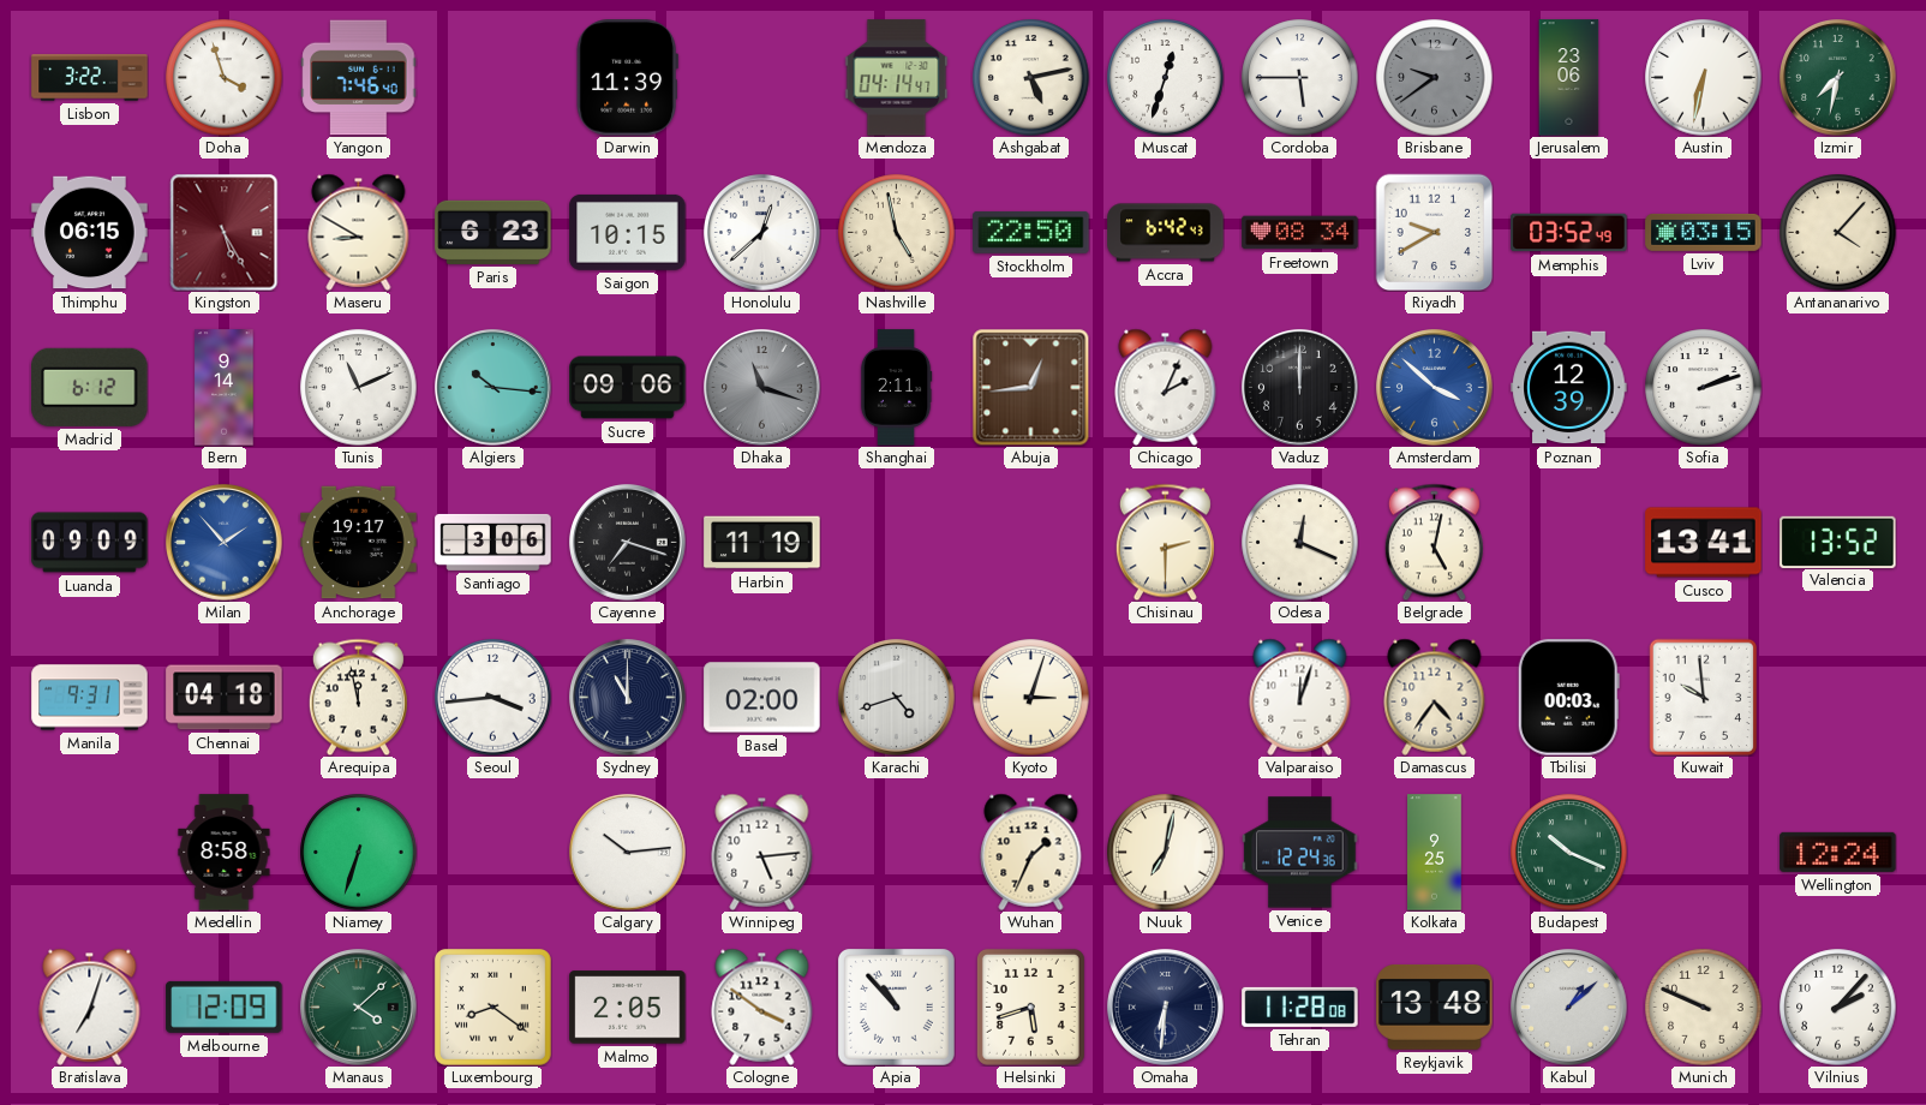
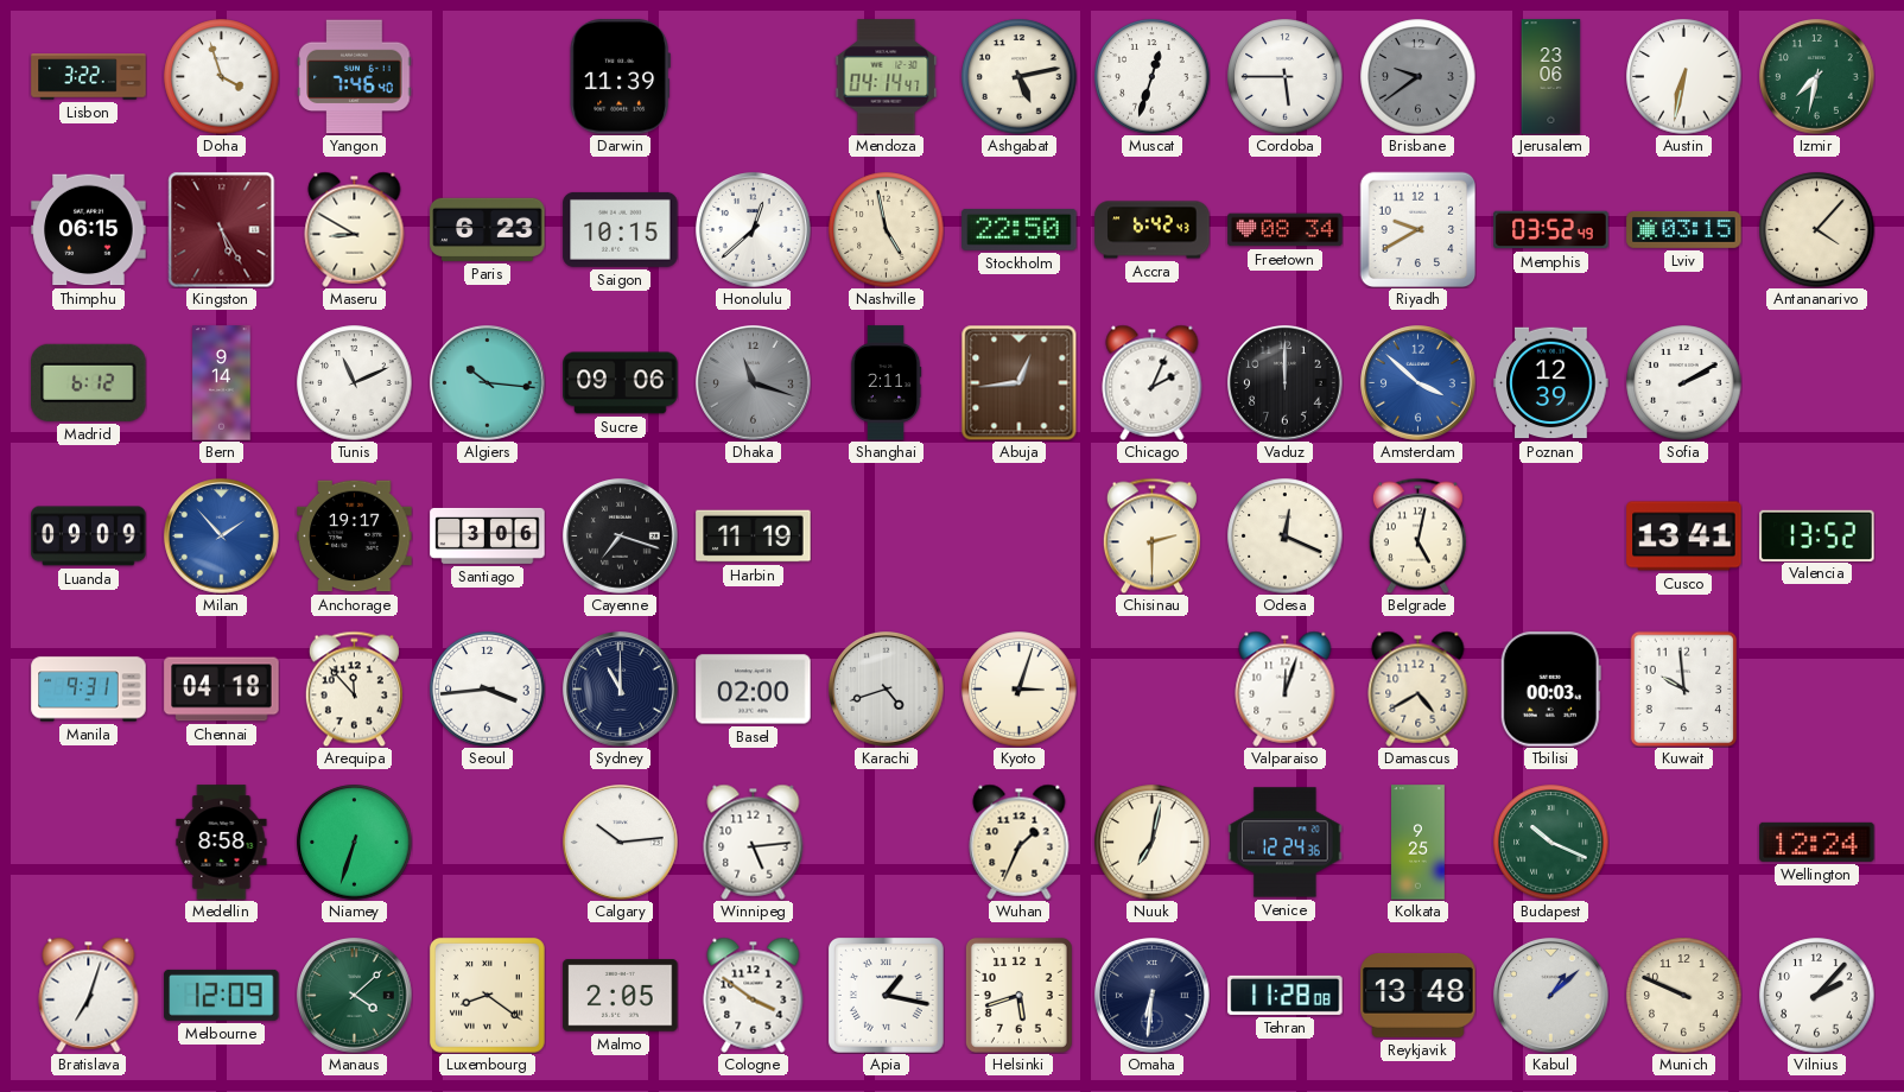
Sofia: 2:12 -> 2:10
Arequipa: 11:58 -> 11:53
Damascus: 4:36 -> 4:40
Apia: 10:53 -> 1:17
